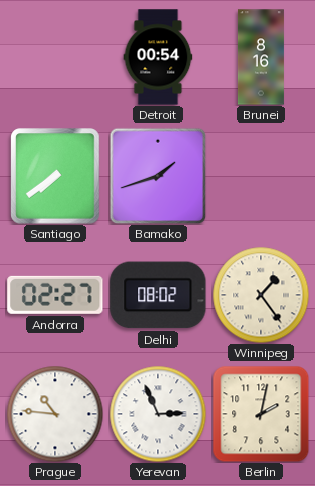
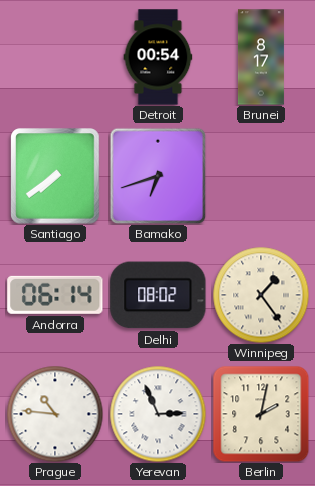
Brunei: 8:16 -> 8:17
Bamako: 1:42 -> 6:42
Andorra: 02:27 -> 06:14
